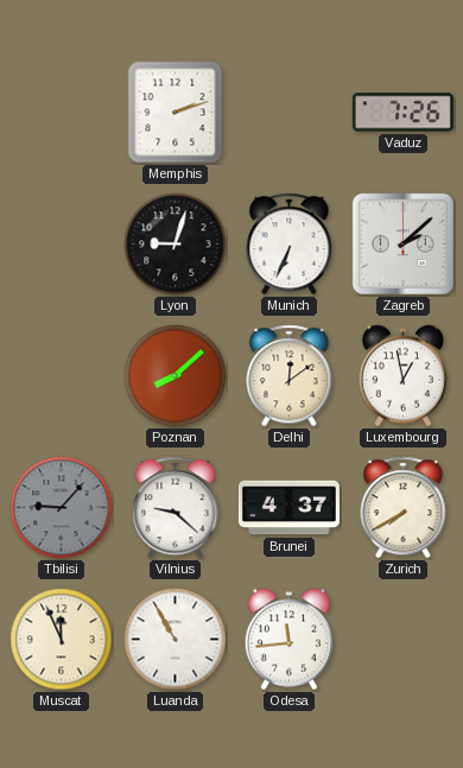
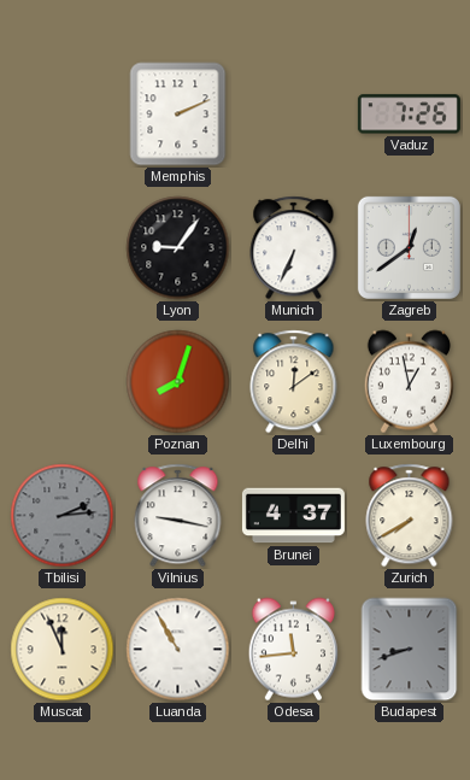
Memphis: 2:12 -> 2:11
Lyon: 9:03 -> 9:06
Zagreb: 2:08 -> 12:39
Poznan: 8:08 -> 8:03
Tbilisi: 9:07 -> 2:14
Vilnius: 9:22 -> 9:17
Budapest: none -> 8:42
